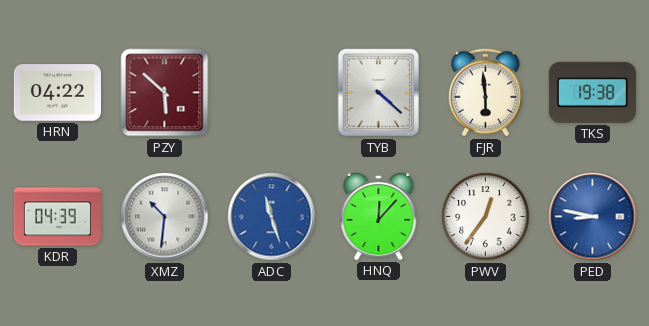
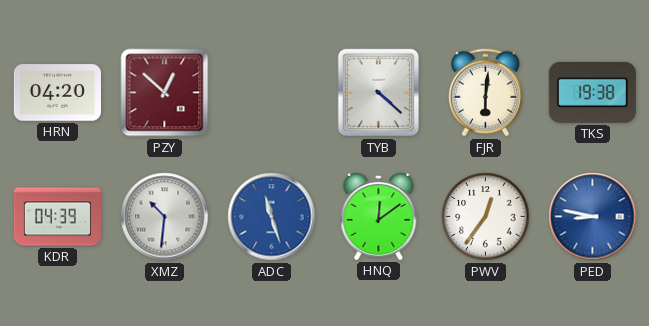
HRN: 04:22 -> 04:20
PZY: 5:52 -> 12:52
FJR: 5:59 -> 6:01
HNQ: 12:07 -> 12:09
